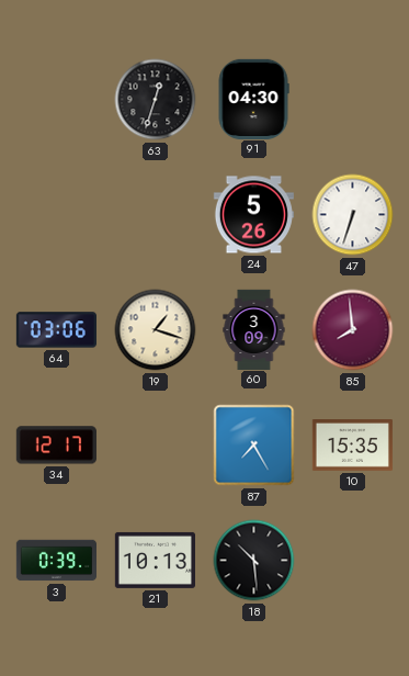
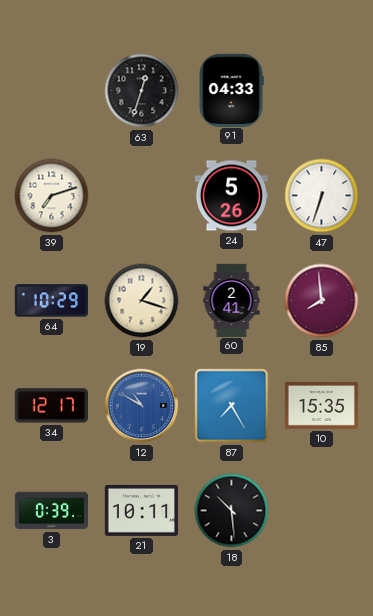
91: 04:30 -> 04:33
39: none -> 7:12
64: 03:06 -> 10:29
60: 3:09 -> 2:41
12: none -> 10:50
21: 10:13 -> 10:11
